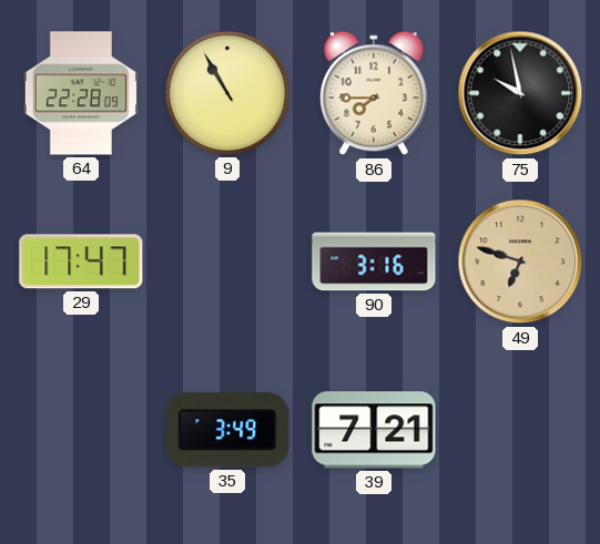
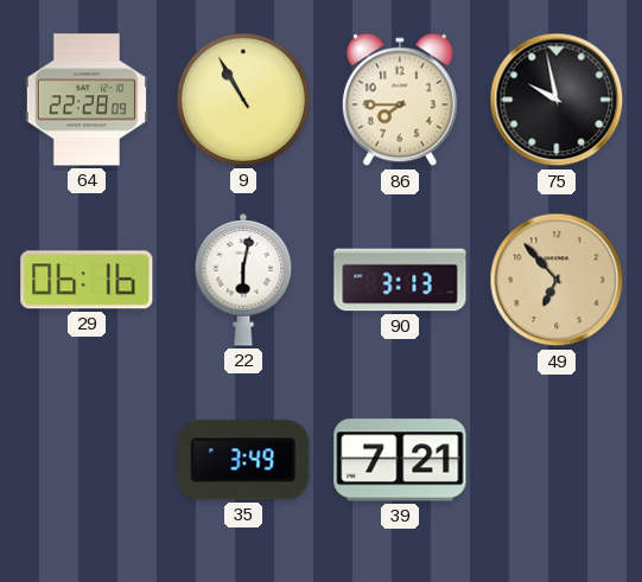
29: 17:47 -> 06:16
22: none -> 6:02
90: 3:16 -> 3:13
49: 6:48 -> 6:53
